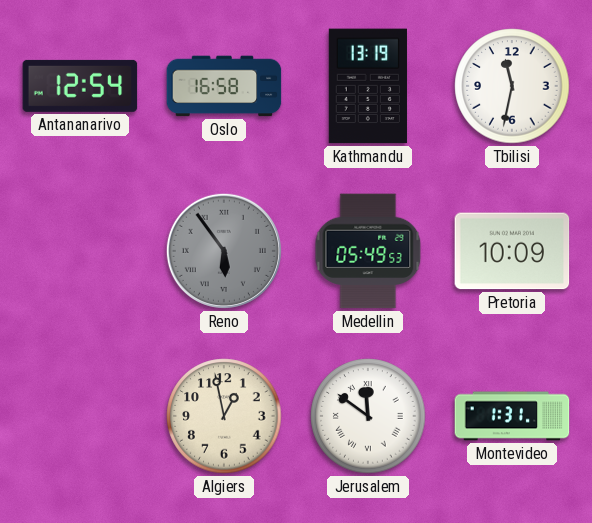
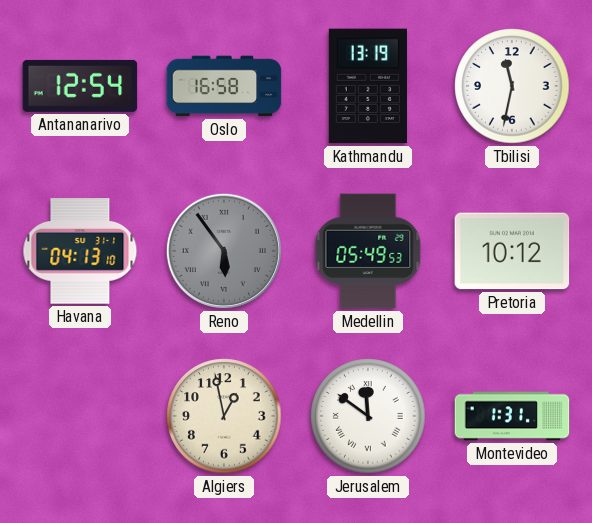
Havana: none -> 04:13
Pretoria: 10:09 -> 10:12
